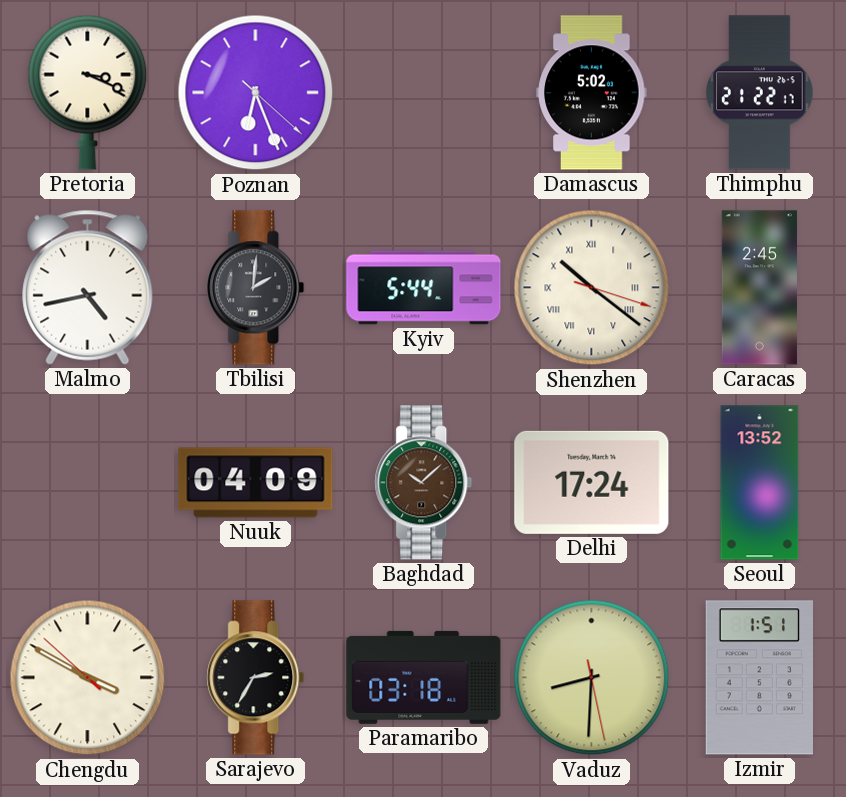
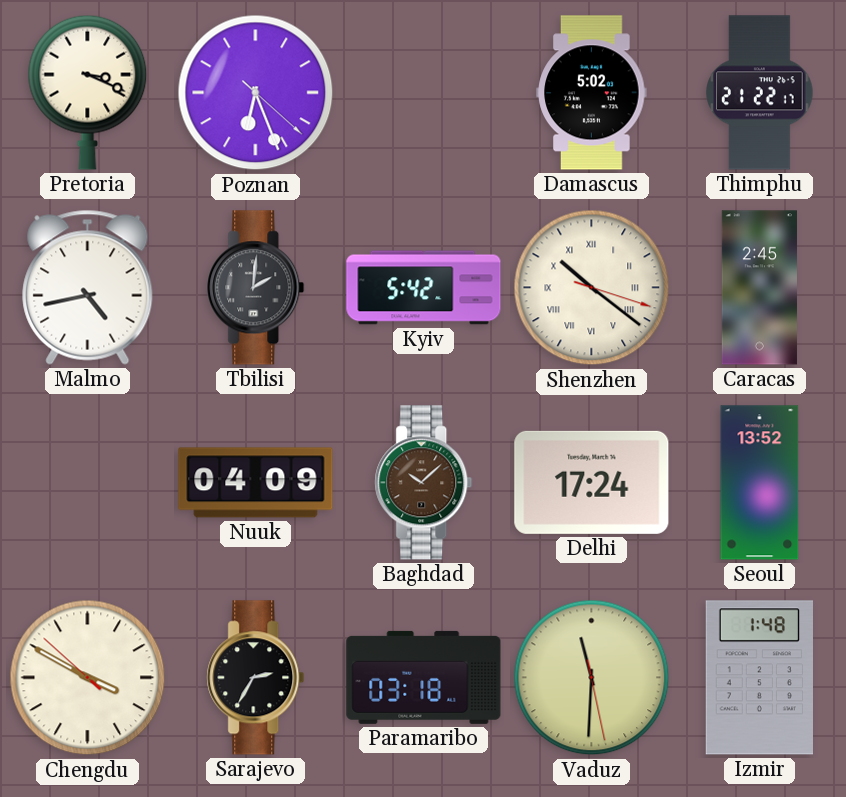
Kyiv: 5:44 -> 5:42
Vaduz: 8:30 -> 11:30
Izmir: 1:51 -> 1:48
